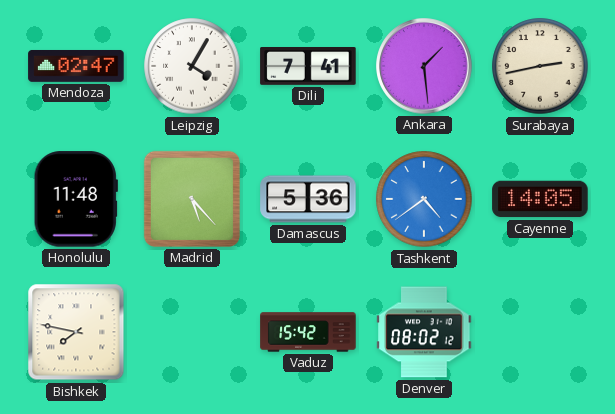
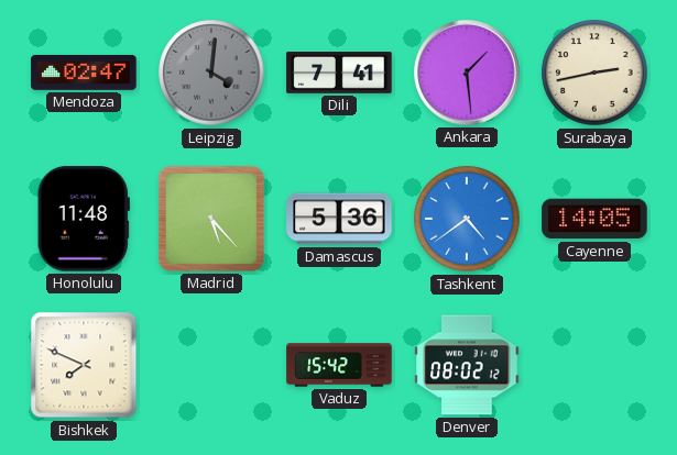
Leipzig: 4:05 -> 4:01
Leipzig dial: white -> grey
Bishkek: 7:47 -> 7:49
